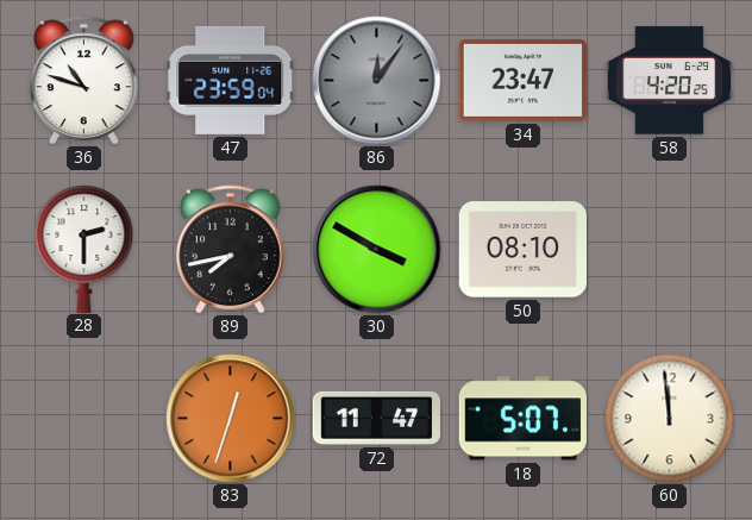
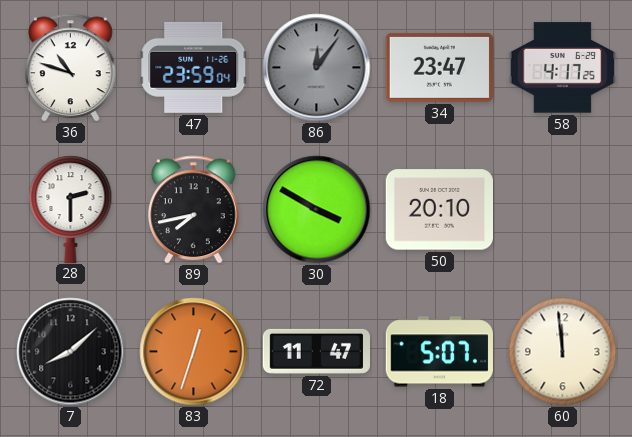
58: 4:20 -> 4:17
50: 08:10 -> 20:10
7: none -> 8:08
